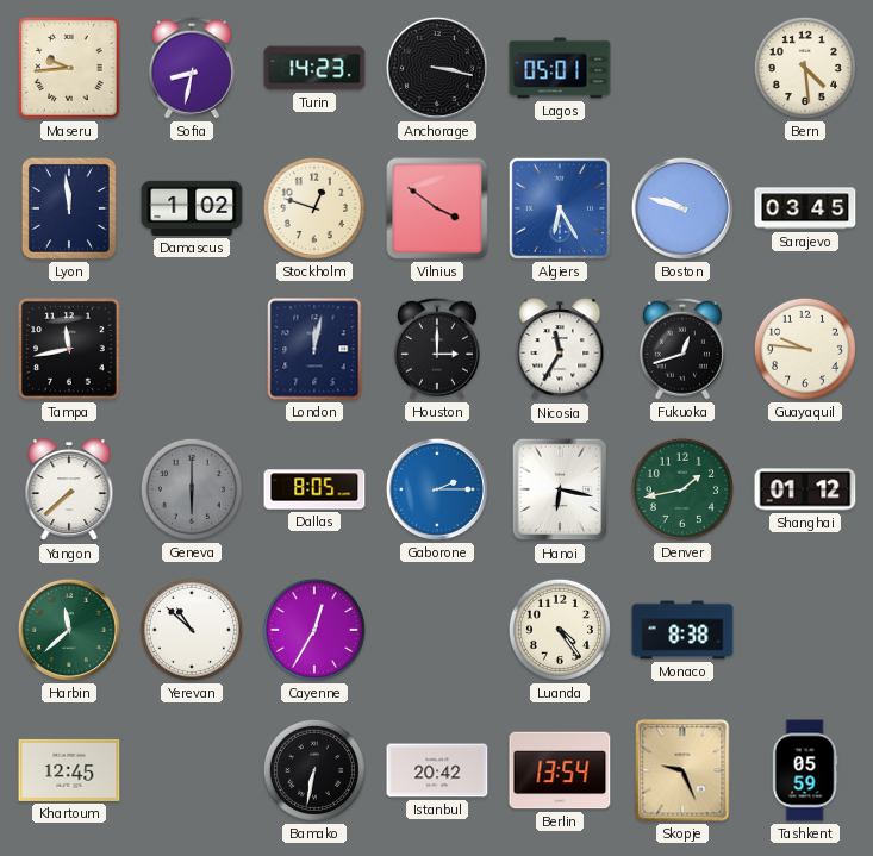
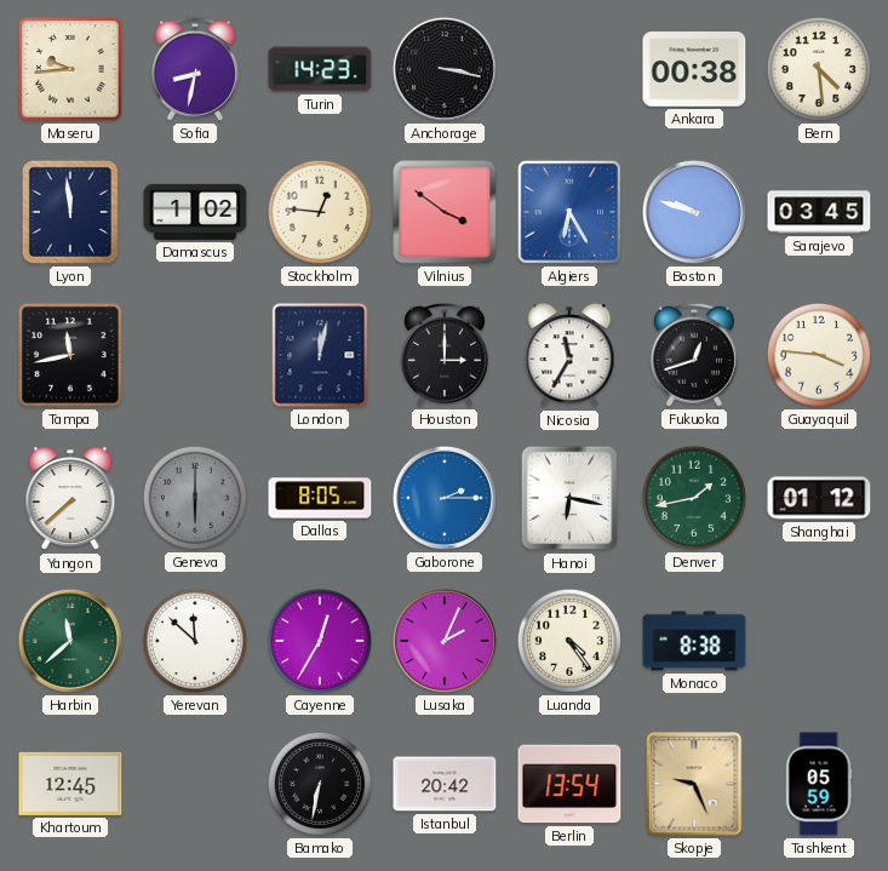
Lagos: 05:01 -> none
Ankara: none -> 00:38
Stockholm: 12:48 -> 12:46
Guayaquil: 9:46 -> 3:46
Yerevan: 10:52 -> 11:52
Lusaka: none -> 2:04
